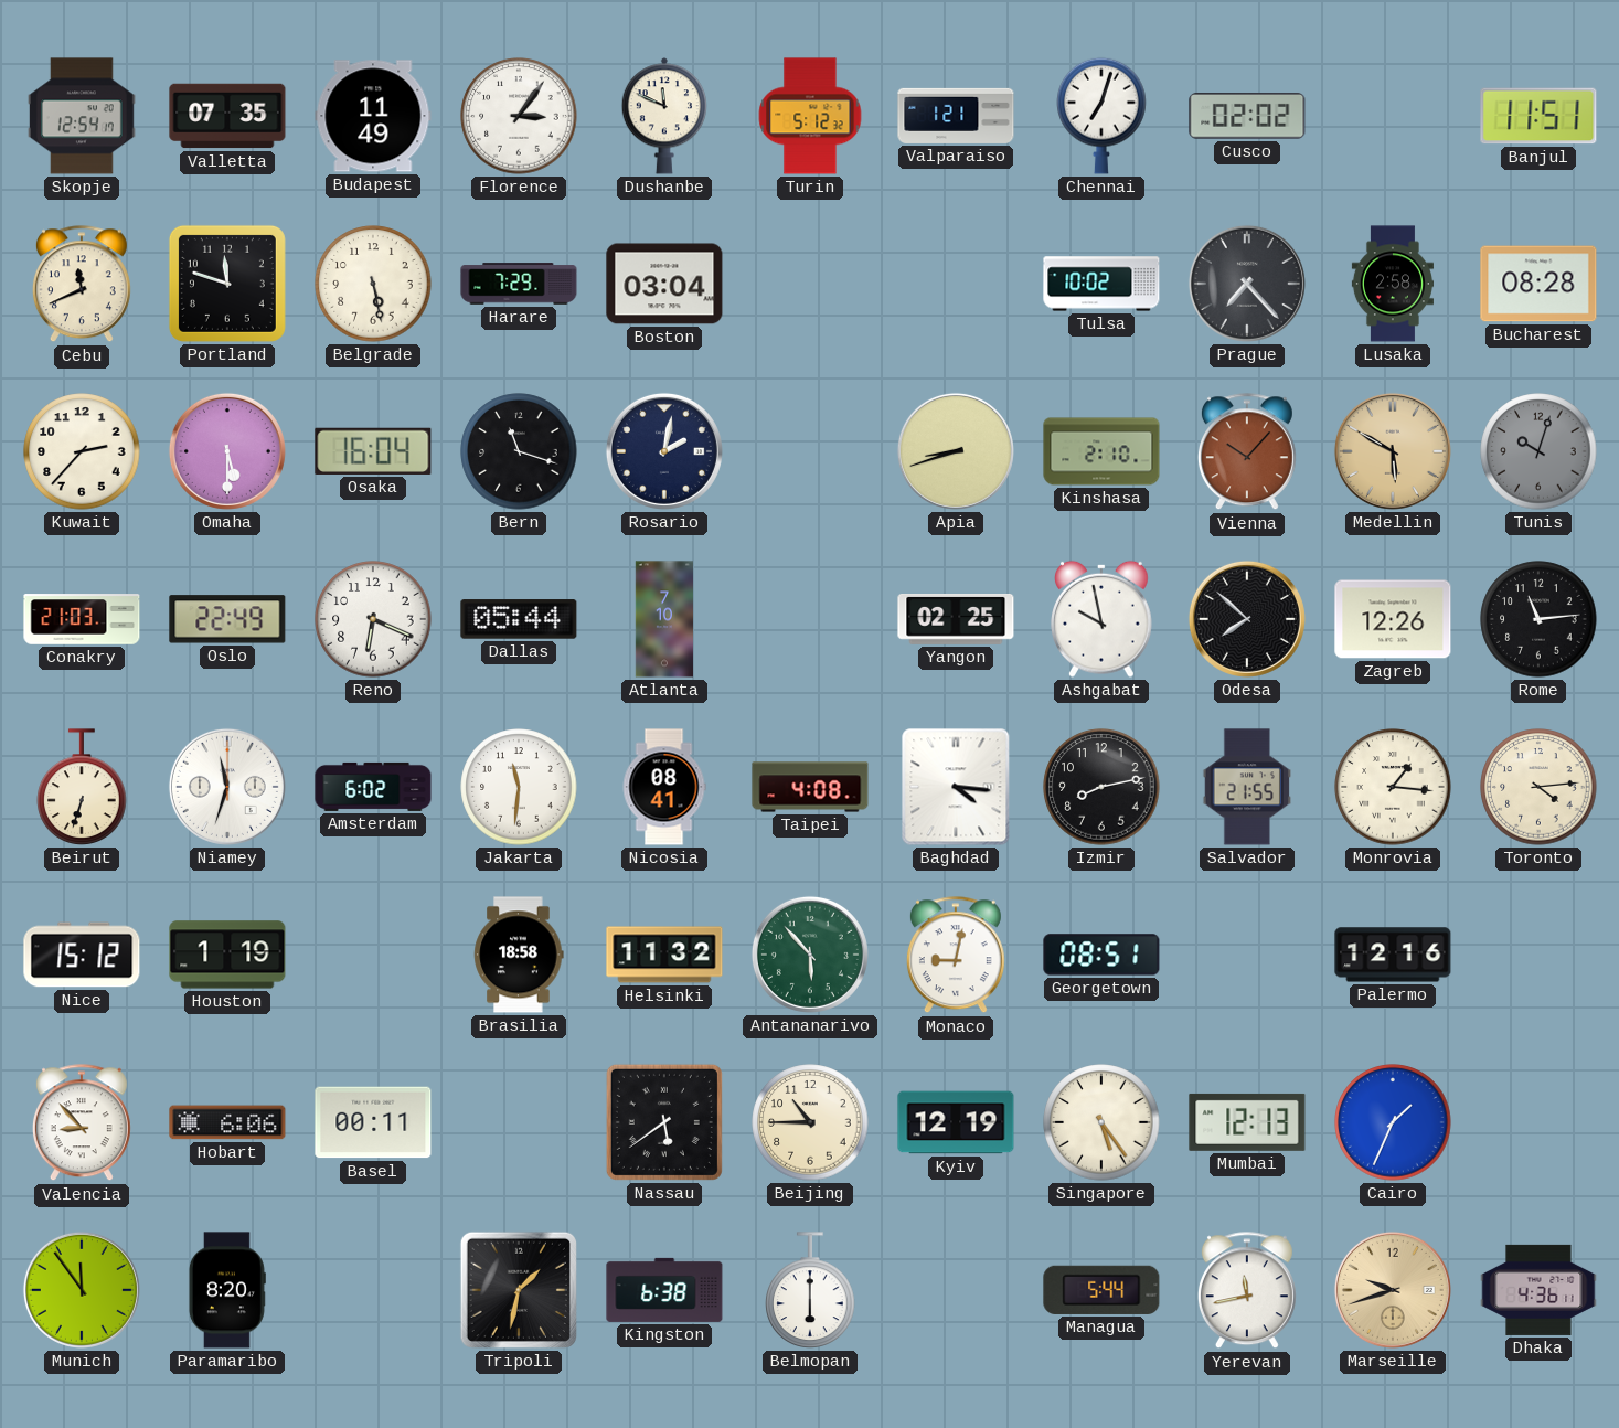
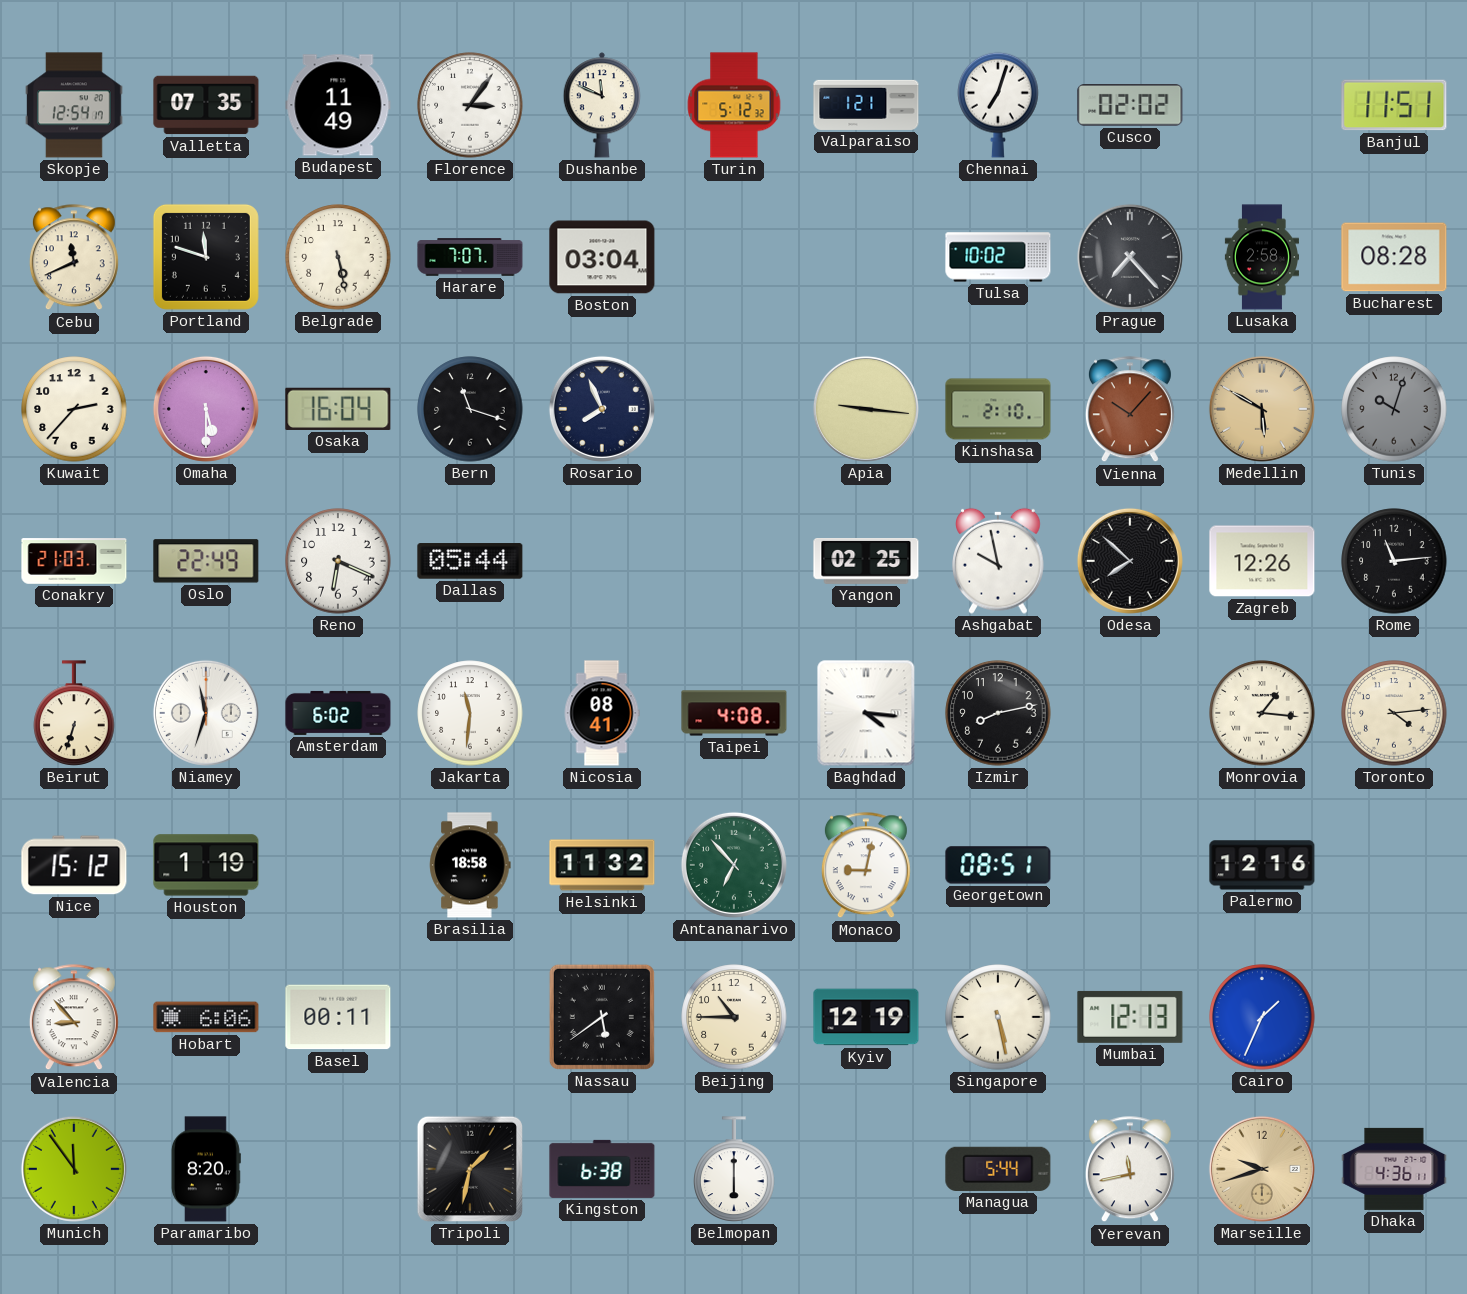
Harare: 7:29 -> 7:07
Rosario: 2:02 -> 7:56
Apia: 8:42 -> 9:16
Atlanta: 7:10 -> none
Salvador: 21:55 -> none
Antananarivo: 5:53 -> 6:53
Singapore: 5:24 -> 5:28
